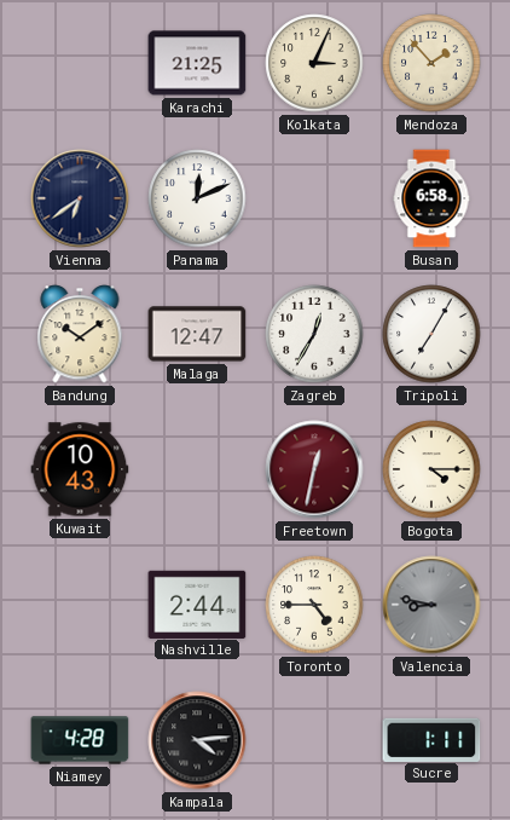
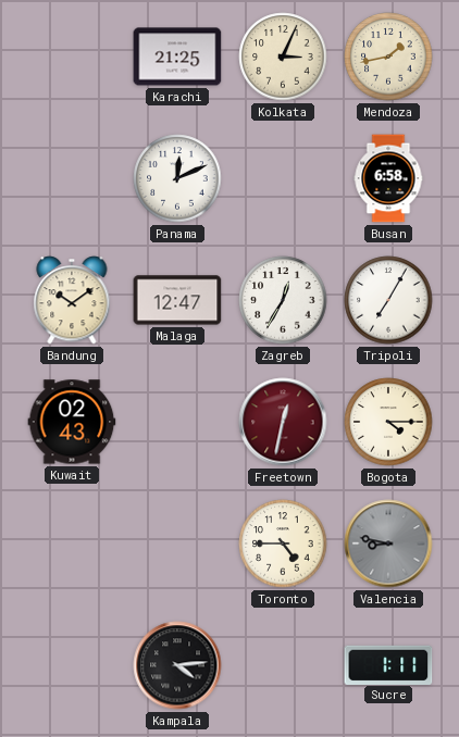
Mendoza: 1:53 -> 1:43
Vienna: 6:39 -> none
Kuwait: 10:43 -> 02:43
Nashville: 2:44 -> none
Niamey: 4:28 -> none
